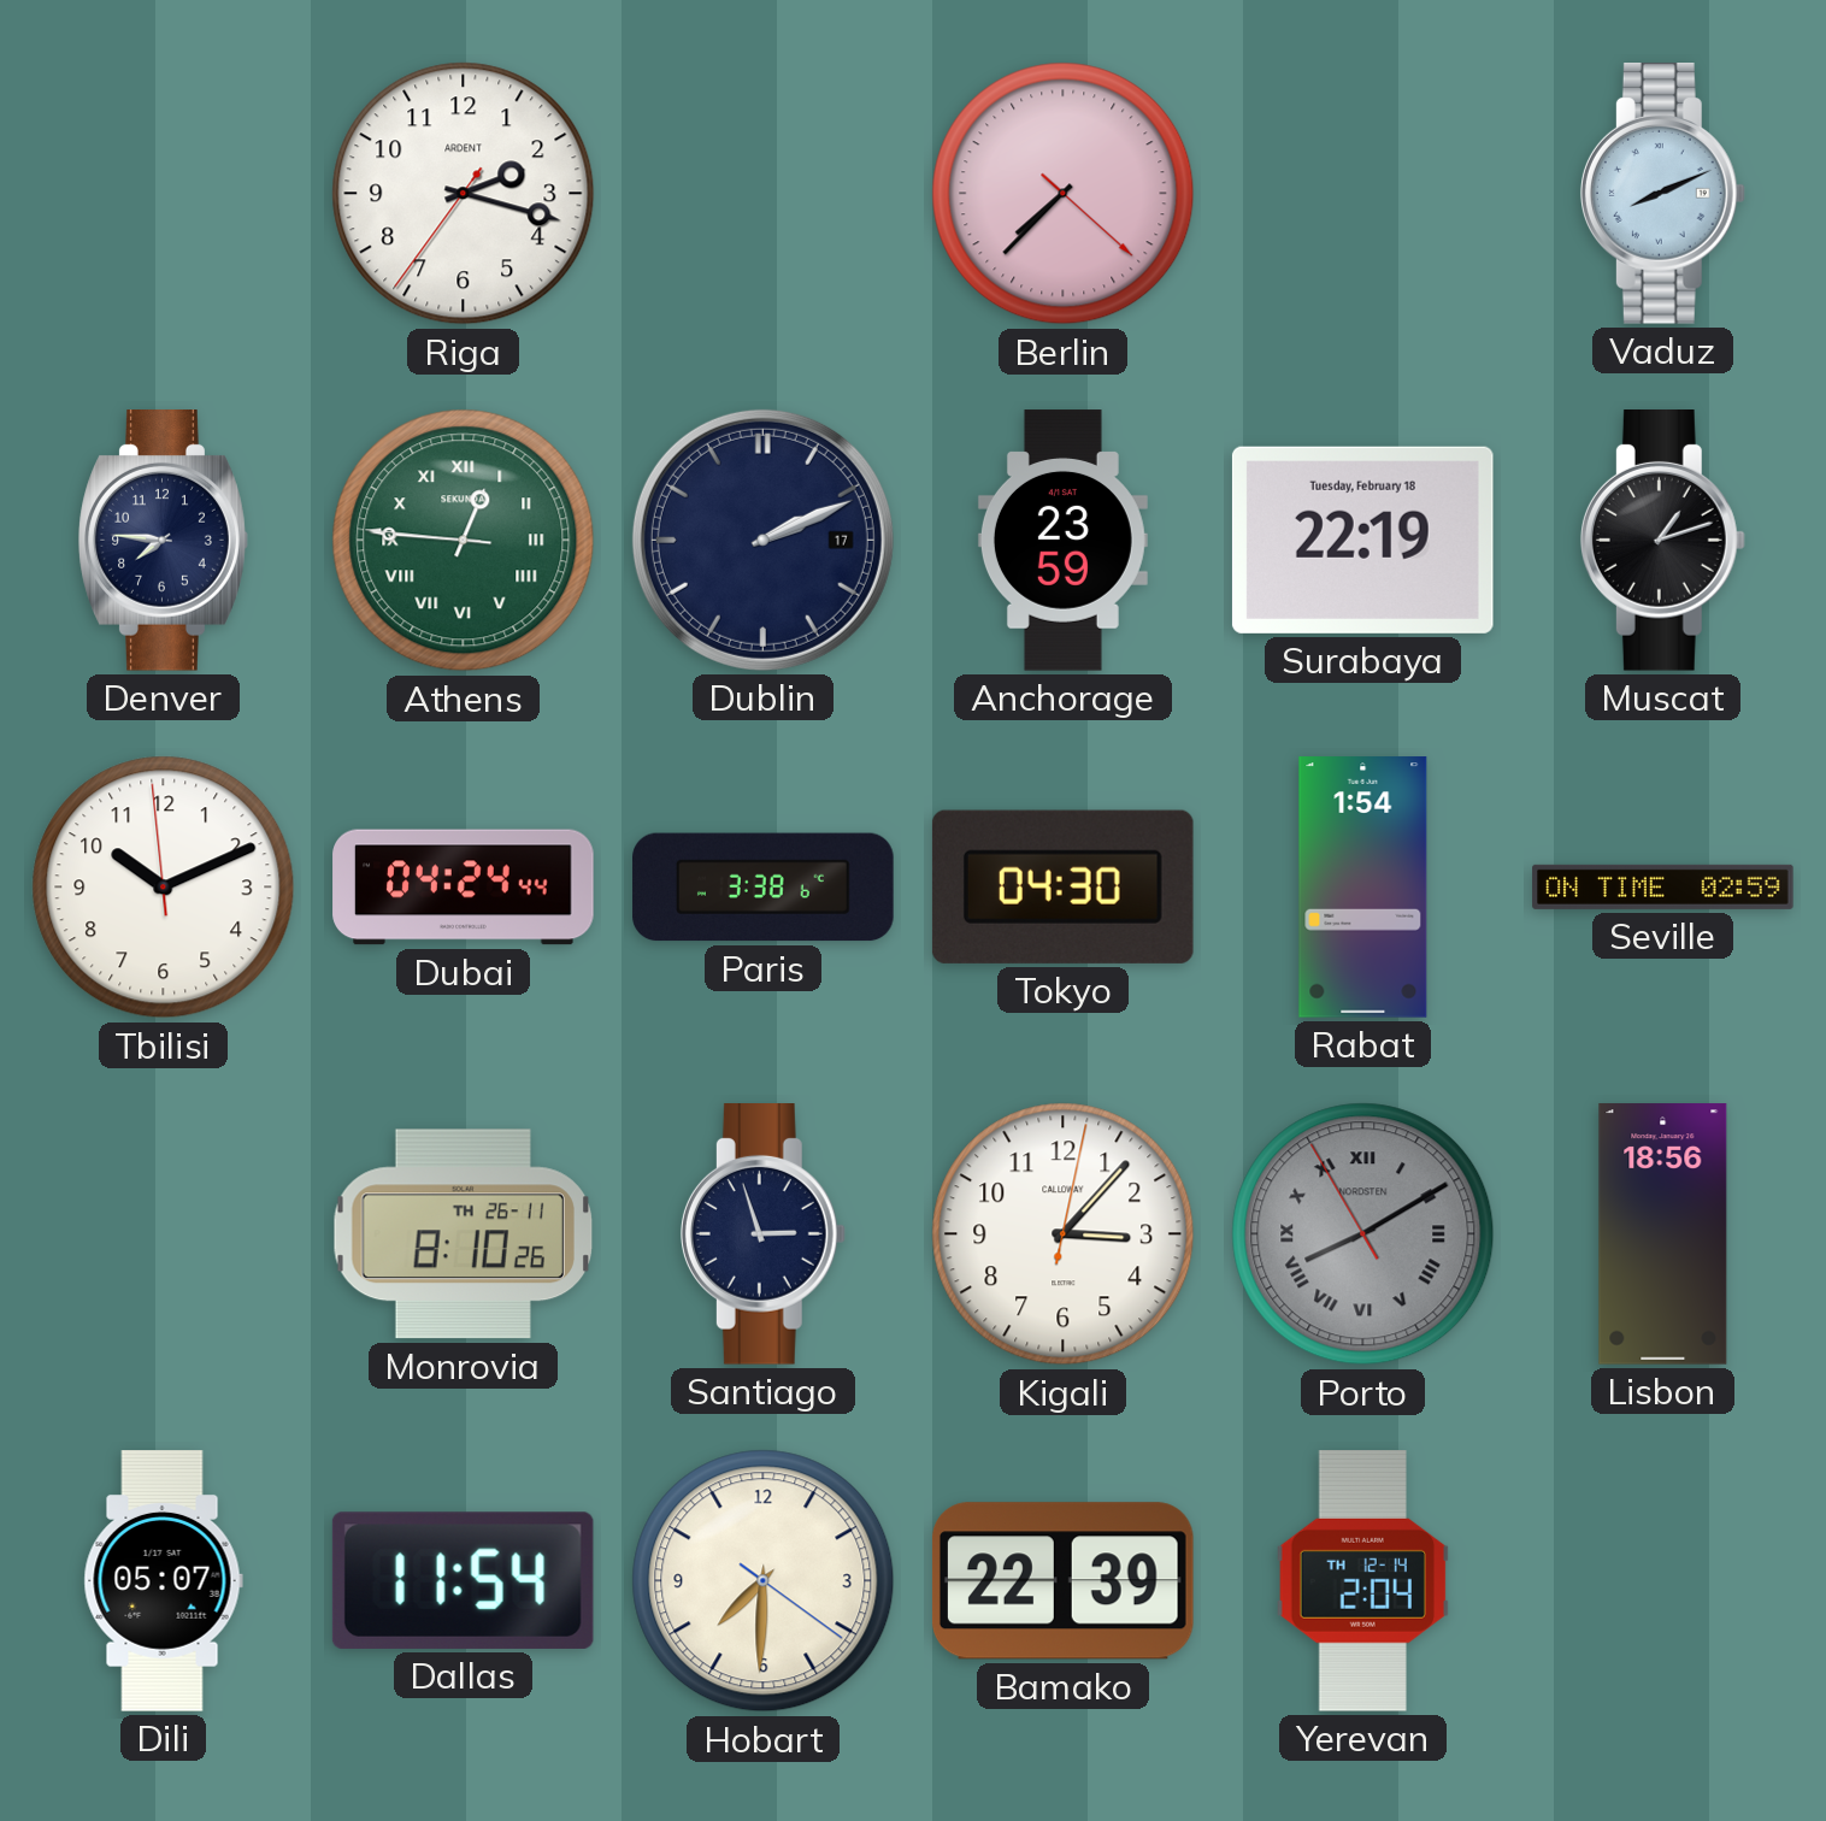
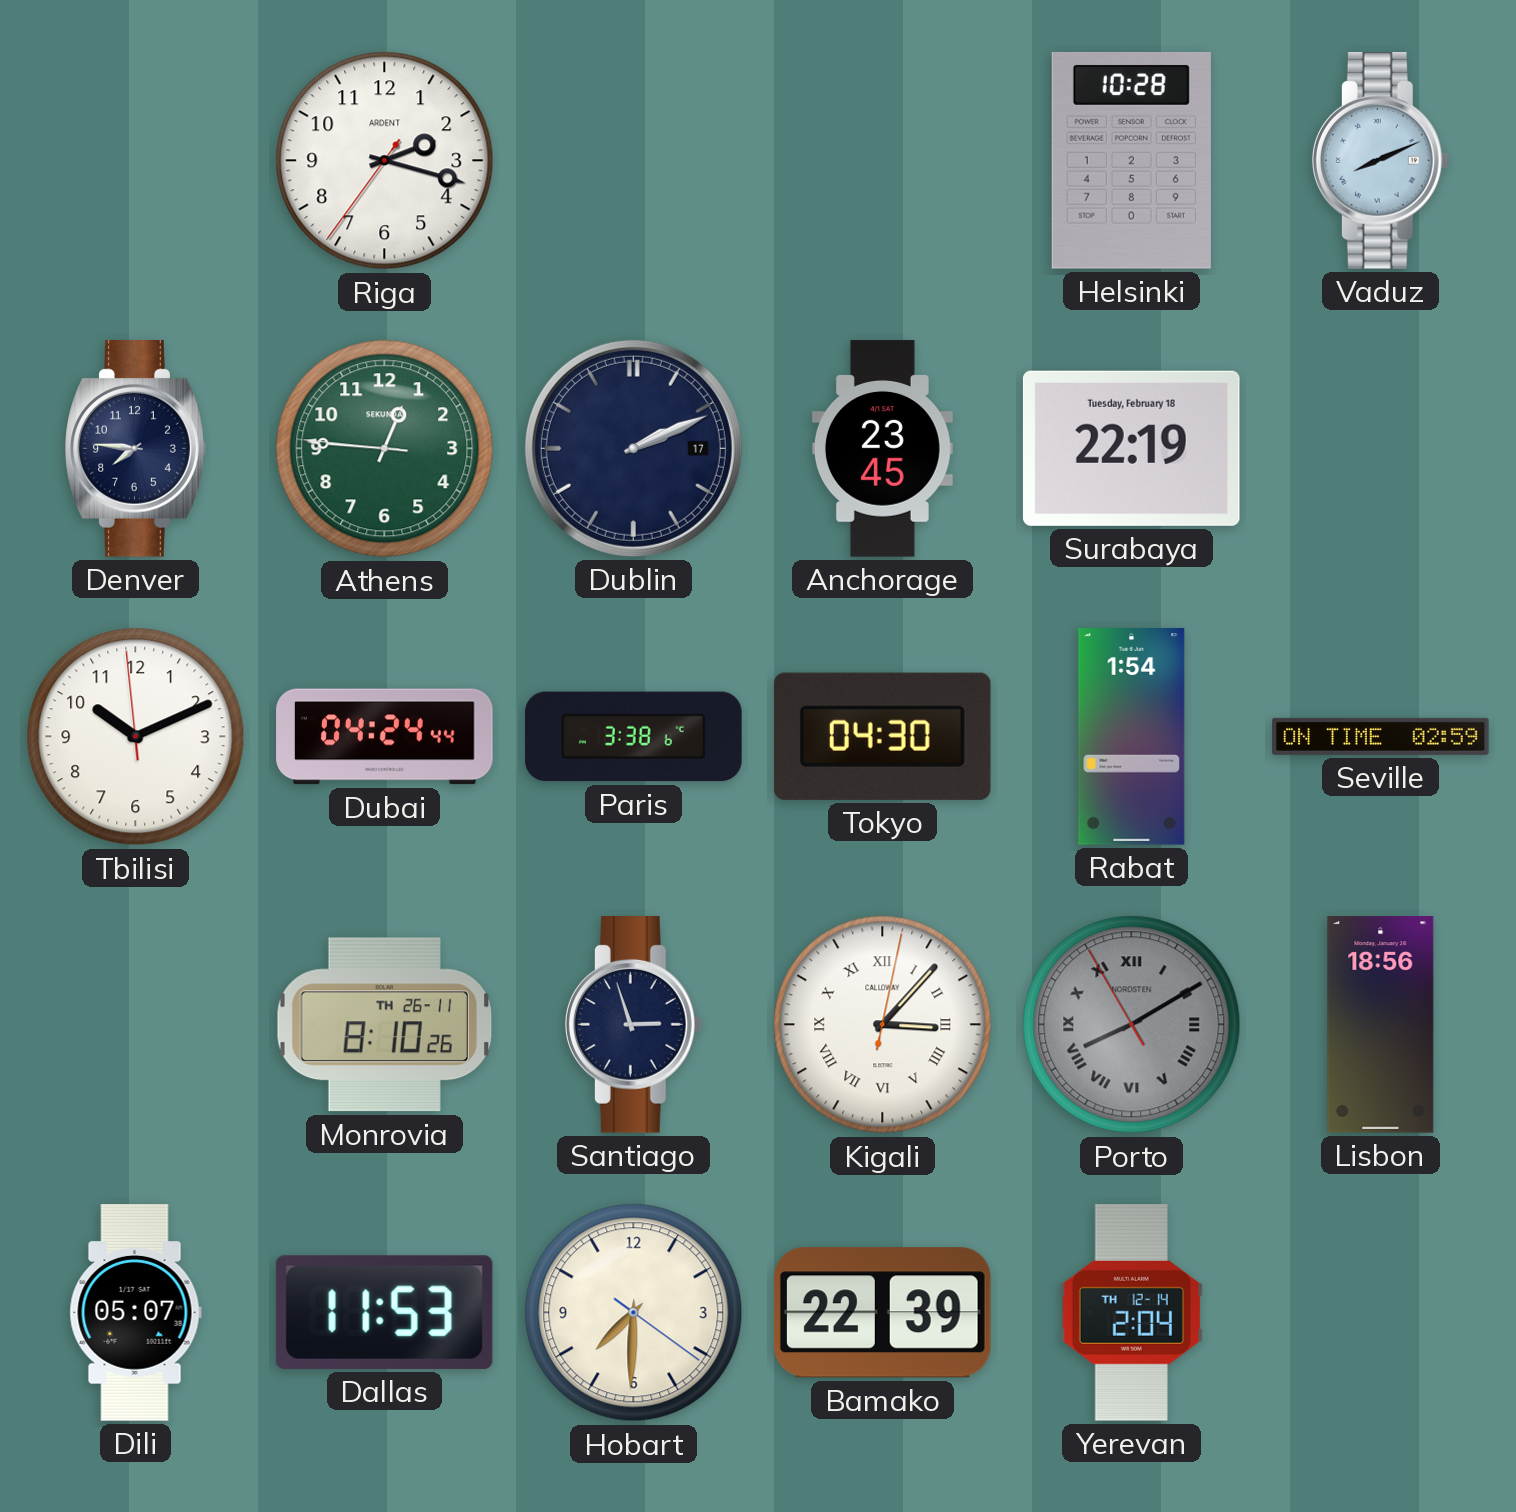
Berlin: 7:37 -> none
Helsinki: none -> 10:28
Athens numerals: Roman -> Arabic
Anchorage: 23:59 -> 23:45
Muscat: 1:12 -> none
Kigali numerals: Arabic -> Roman
Dallas: 11:54 -> 11:53
